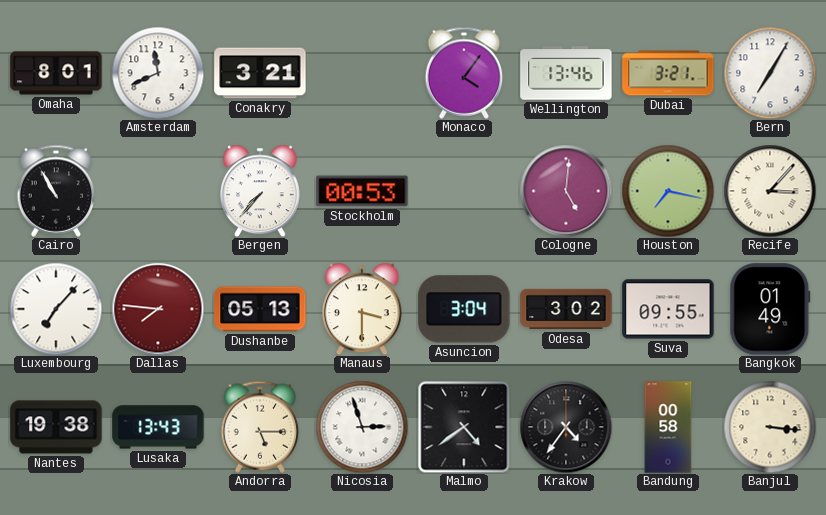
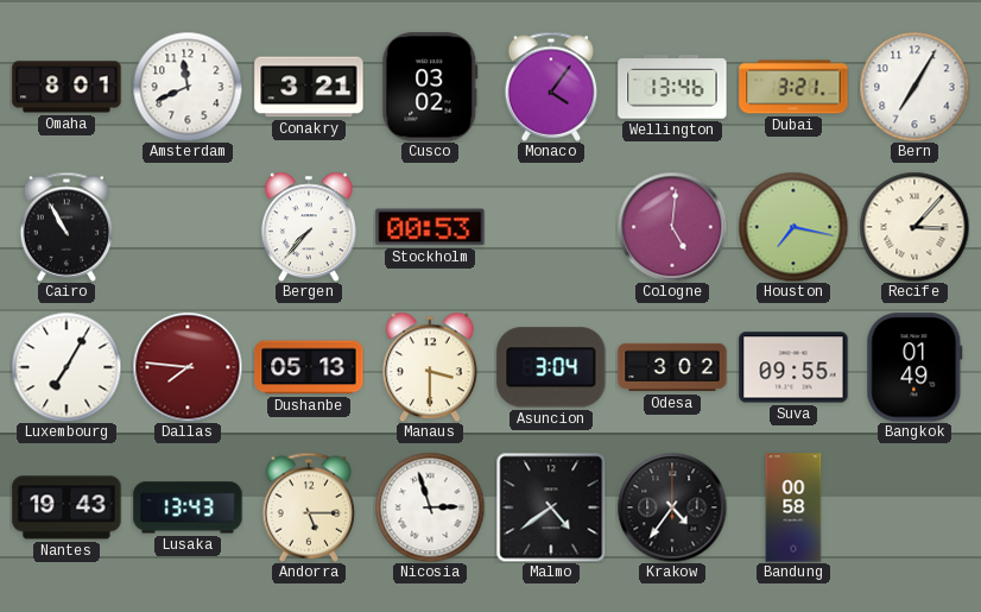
Cusco: none -> 03:02
Luxembourg: 7:07 -> 7:05
Nantes: 19:38 -> 19:43
Banjul: 3:16 -> none
